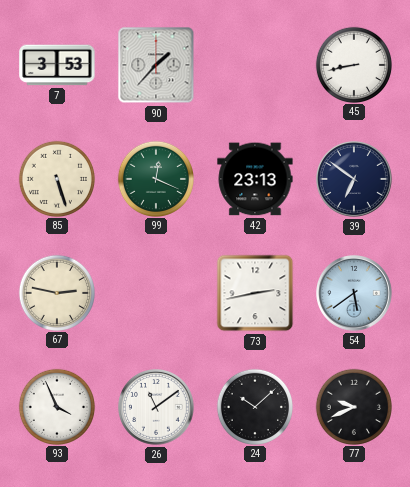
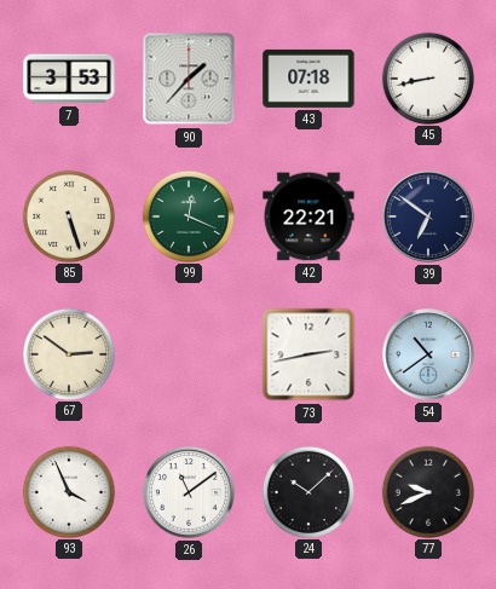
43: none -> 07:18
42: 23:13 -> 22:21
67: 2:47 -> 2:51
54: 5:39 -> 10:39
